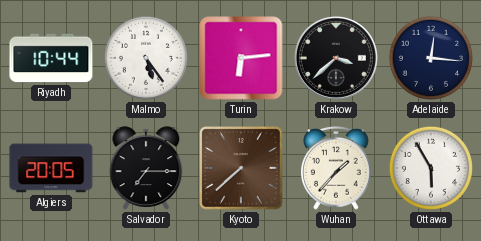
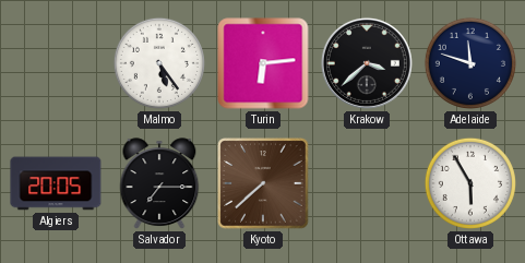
Riyadh: 10:44 -> none
Adelaide: 12:16 -> 11:48
Wuhan: 1:37 -> none
